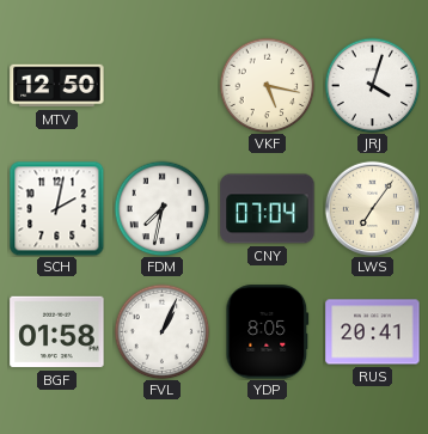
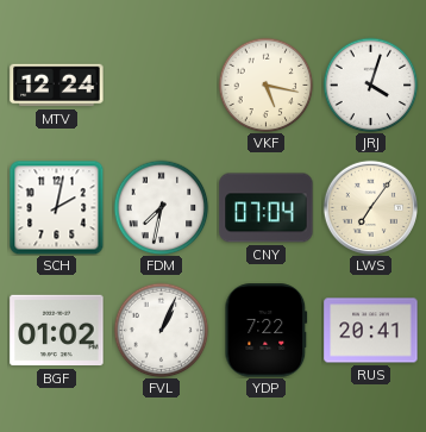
MTV: 12:50 -> 12:24
BGF: 01:58 -> 01:02
YDP: 8:05 -> 7:22
